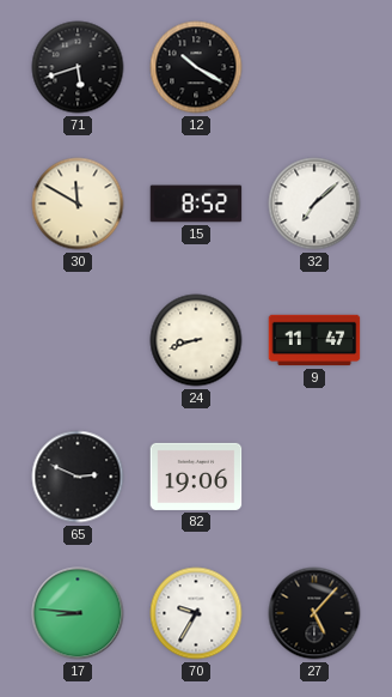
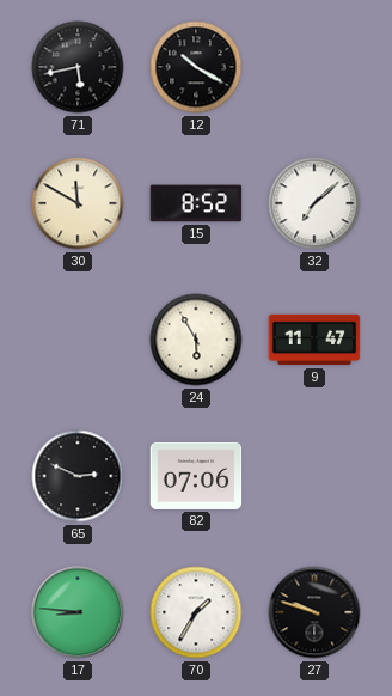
71: 5:42 -> 5:43
24: 8:42 -> 5:55
82: 19:06 -> 07:06
70: 9:35 -> 1:35
27: 5:07 -> 9:48
